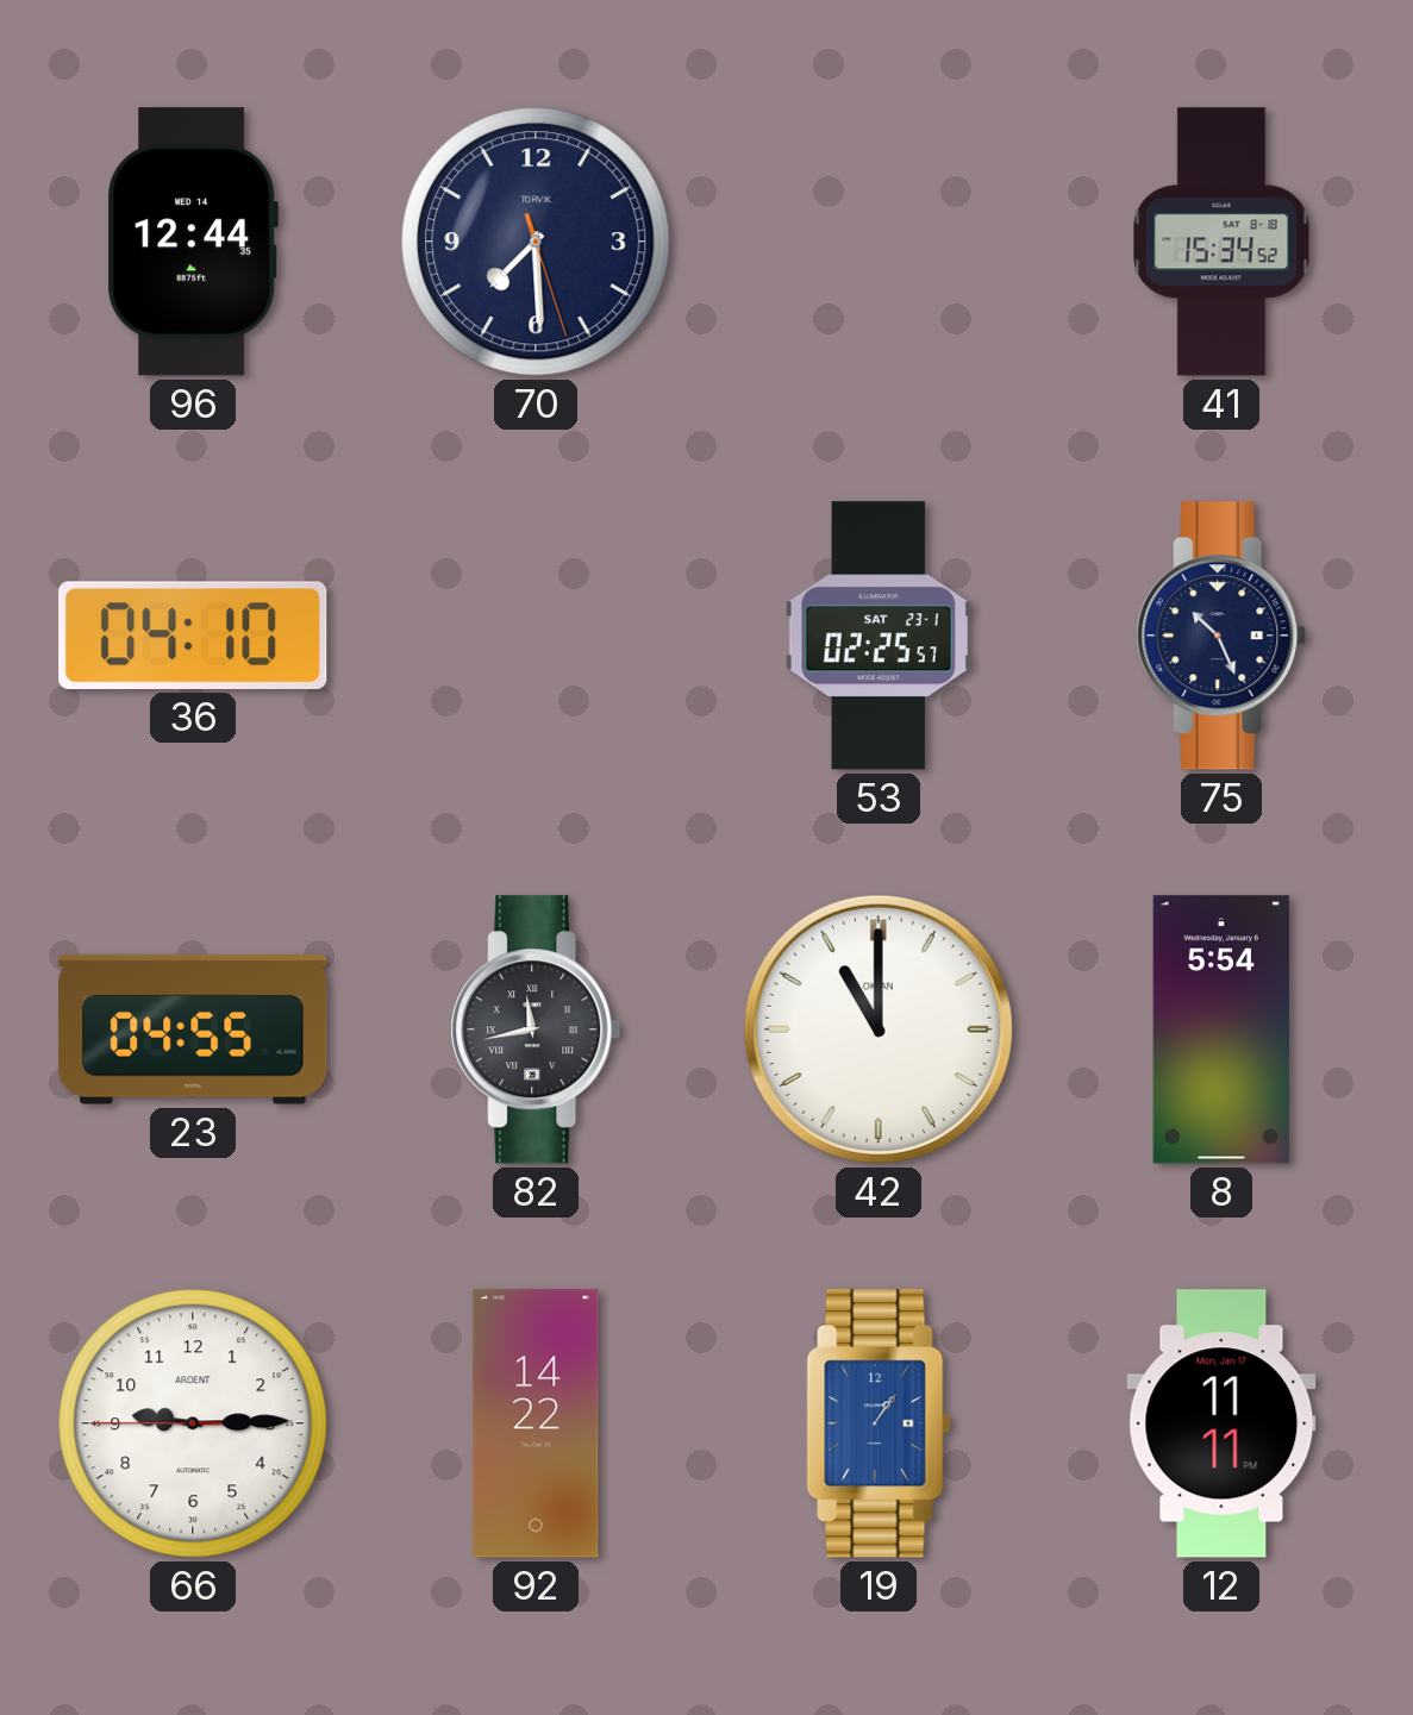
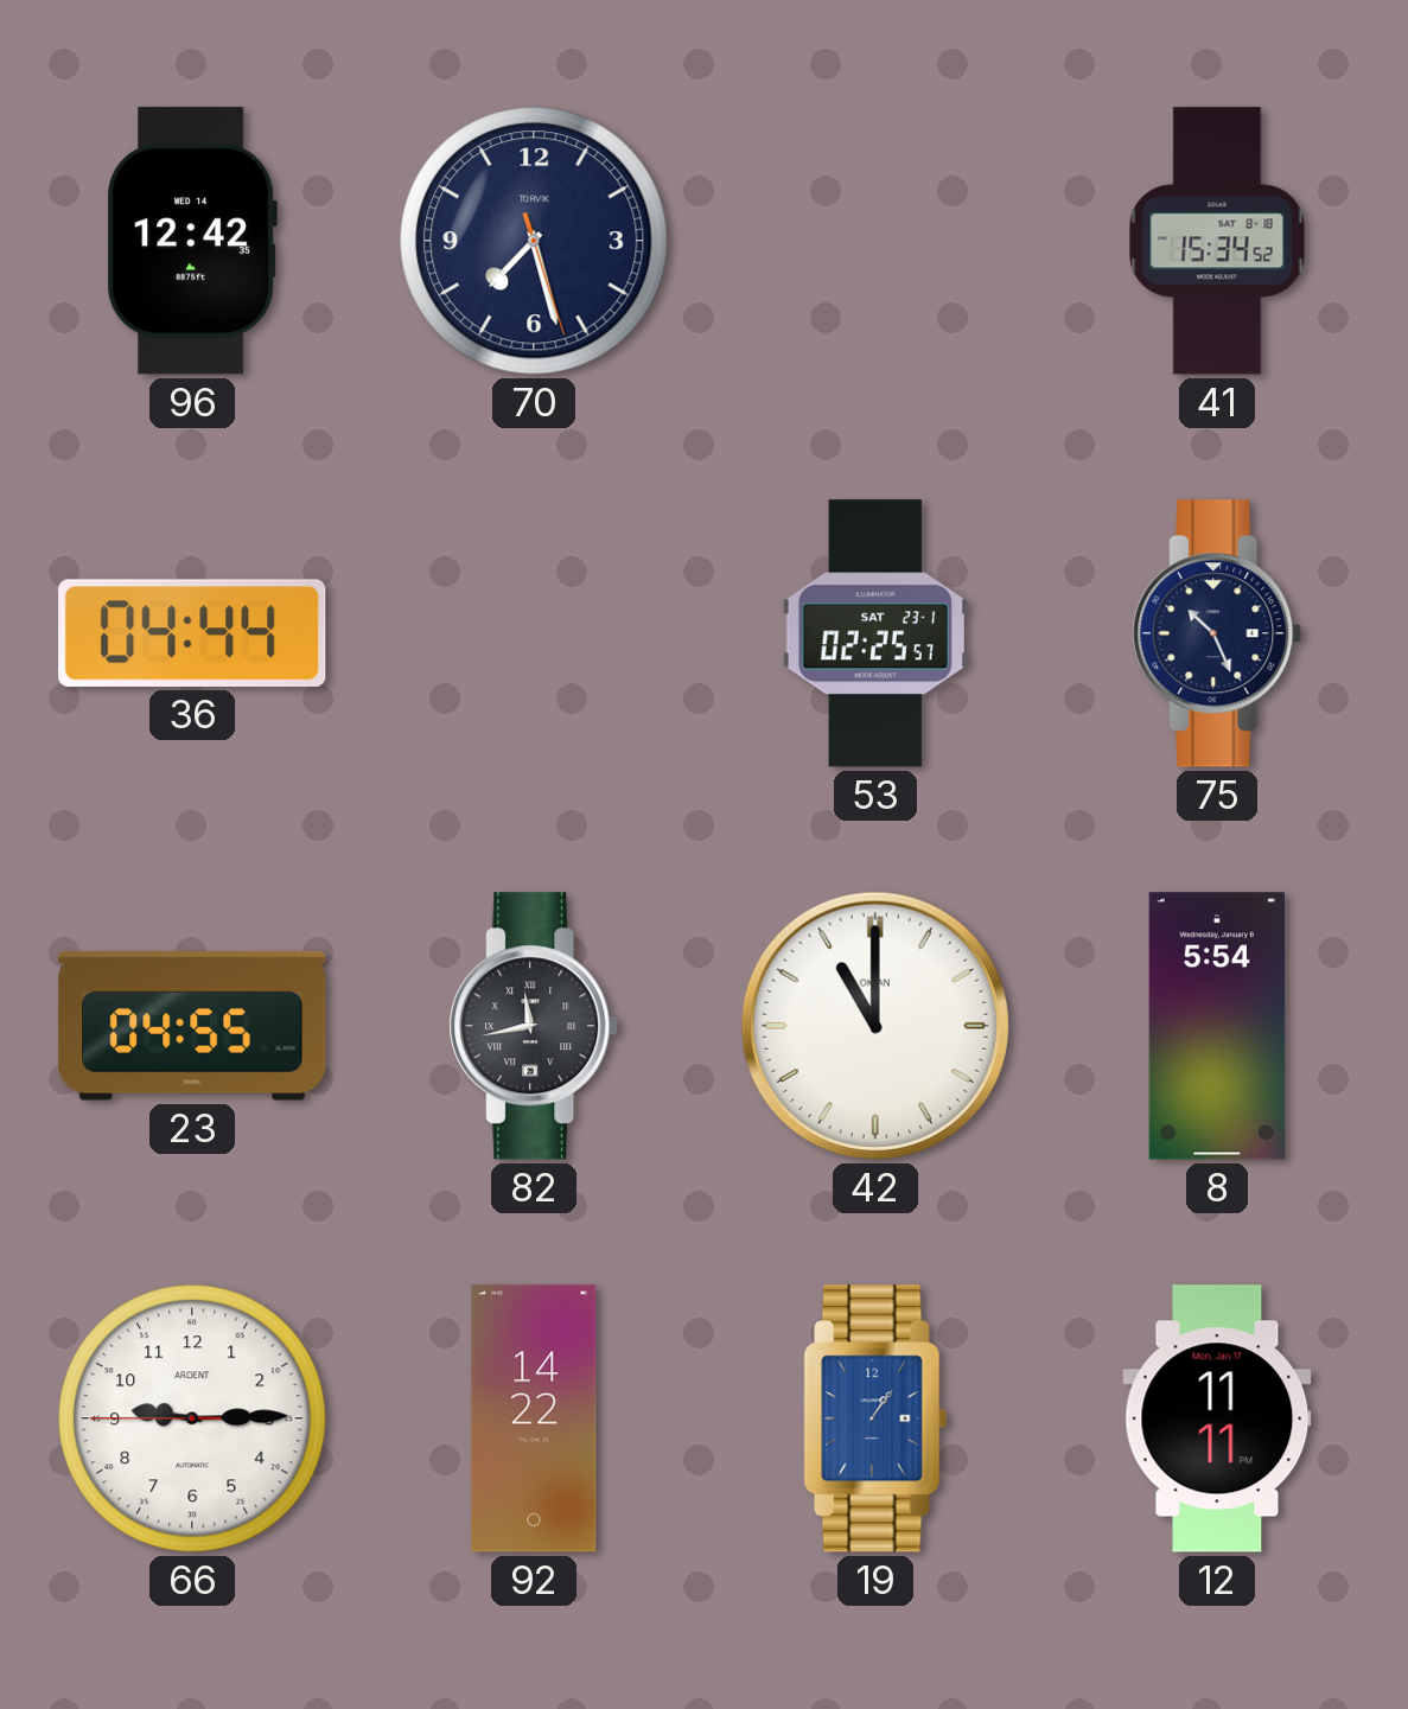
96: 12:44 -> 12:42
70: 7:29 -> 7:27
36: 04:10 -> 04:44
